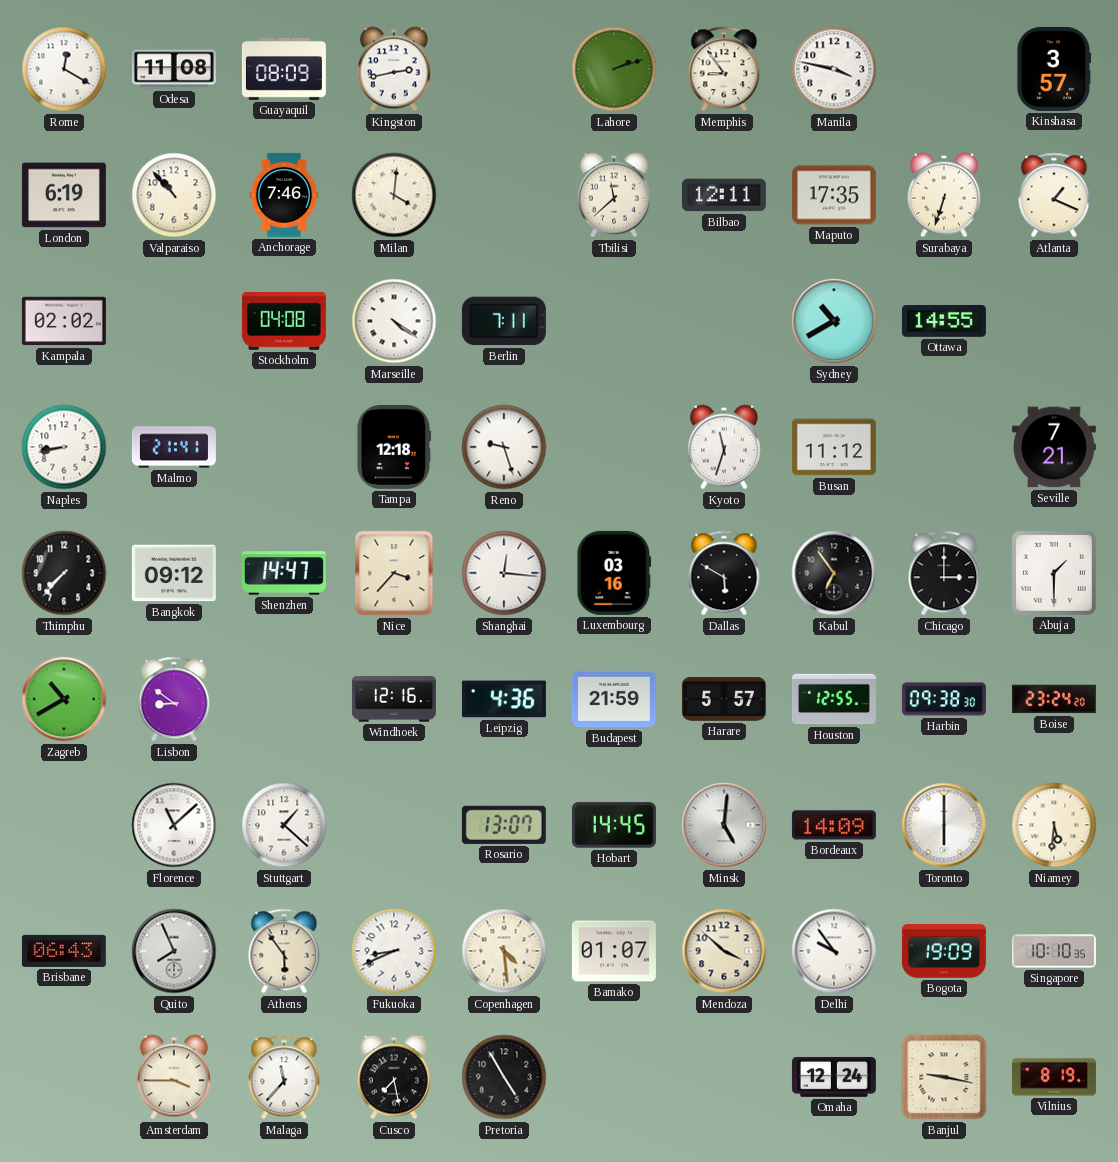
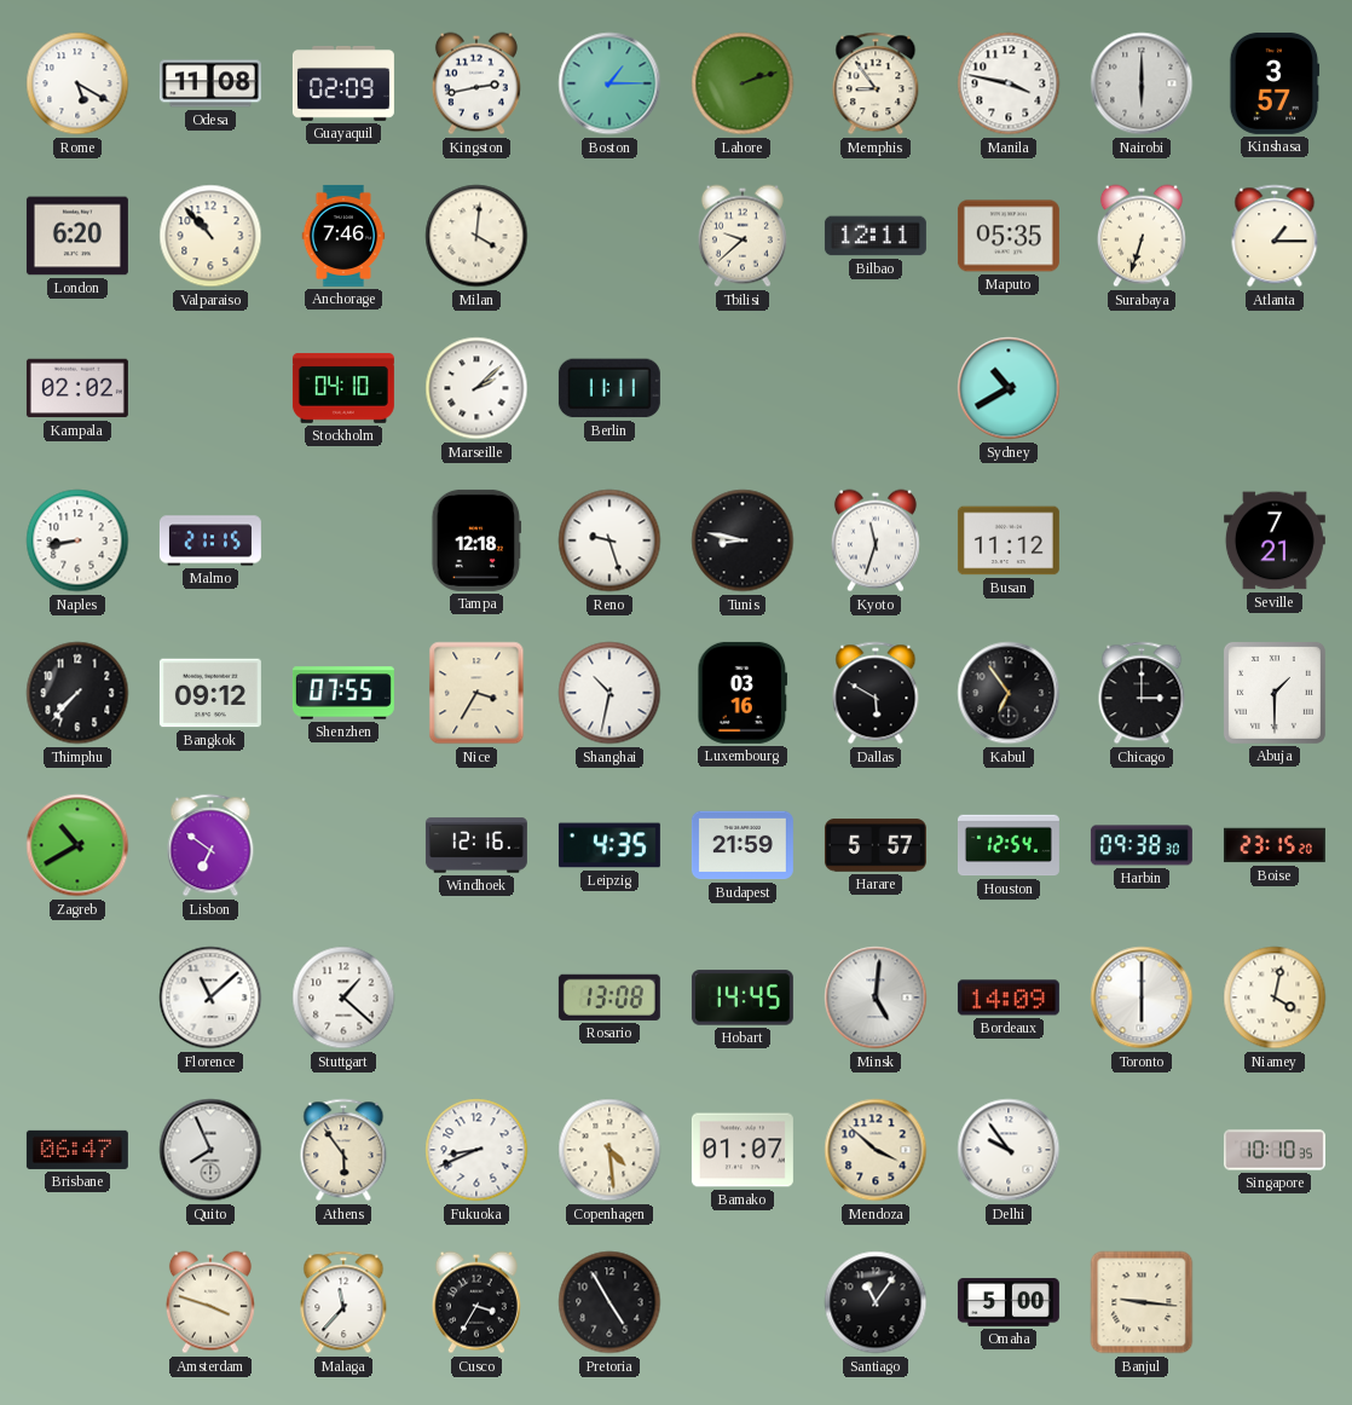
Rome: 12:20 -> 5:20
Guayaquil: 08:09 -> 02:09
Boston: none -> 1:15
Nairobi: none -> 6:00
London: 6:19 -> 6:20
Tbilisi: 11:38 -> 9:38
Maputo: 17:35 -> 05:35
Atlanta: 1:19 -> 1:15
Stockholm: 04:08 -> 04:10
Marseille: 4:21 -> 2:08
Berlin: 7:11 -> 11:11
Ottawa: 14:55 -> none
Malmo: 21:41 -> 21:15
Tunis: none -> 8:47
Shenzhen: 14:47 -> 07:55
Nice: 3:37 -> 3:35
Shanghai: 12:16 -> 10:32
Lisbon: 8:51 -> 6:51
Leipzig: 4:36 -> 4:35
Houston: 12:55 -> 12:54
Boise: 23:24 -> 23:15
Rosario: 13:07 -> 13:08
Niamey: 5:31 -> 4:02
Brisbane: 06:43 -> 06:47
Bogota: 19:09 -> none
Amsterdam: 3:45 -> 3:48
Cusco: 7:28 -> 3:35
Santiago: none -> 11:06
Omaha: 12:24 -> 5:00
Banjul: 9:17 -> 9:16
Vilnius: 8:19 -> none
